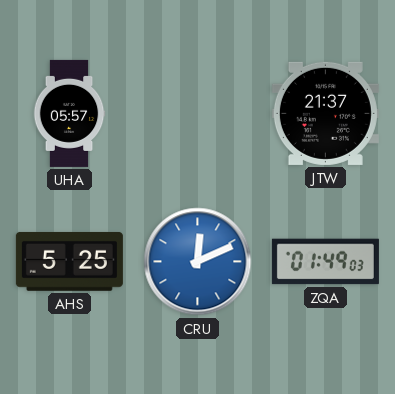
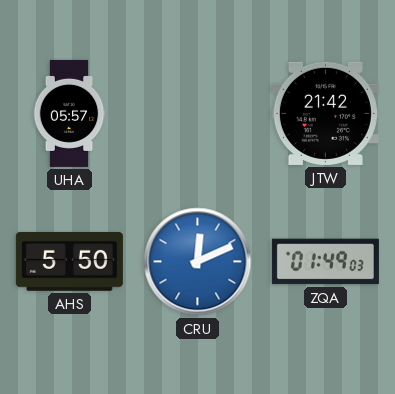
JTW: 21:37 -> 21:42
AHS: 5:25 -> 5:50
